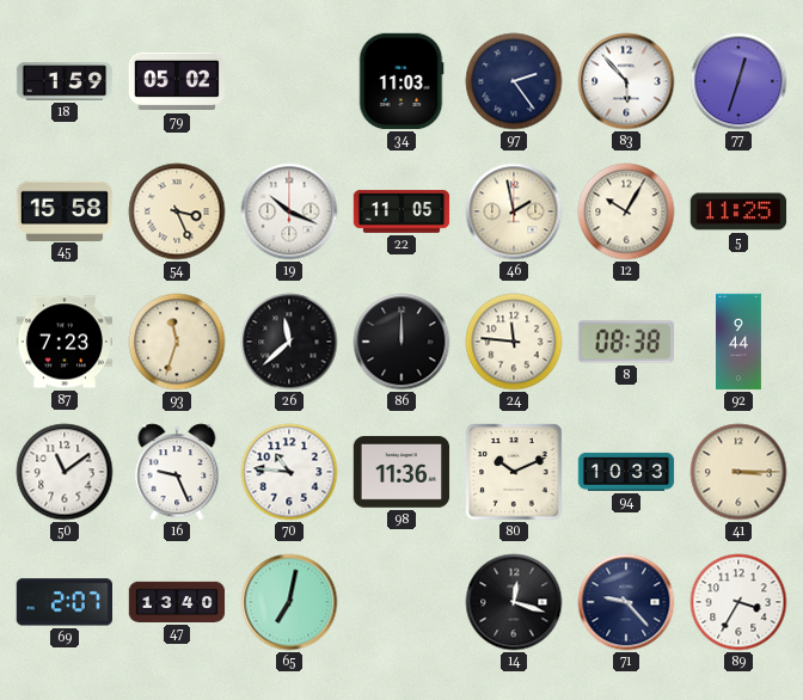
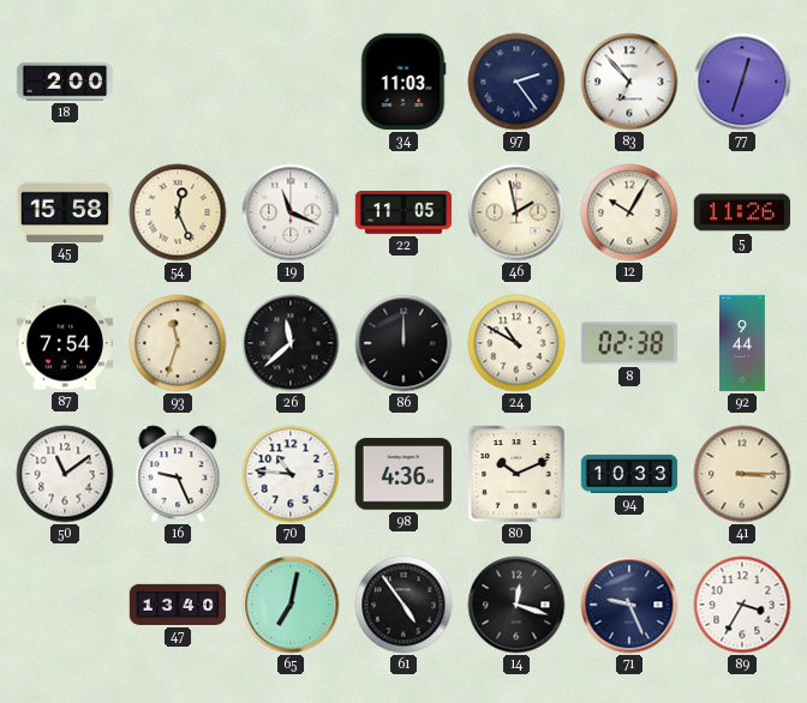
18: 1:59 -> 2:00
79: 05:02 -> none
83: 5:53 -> 6:53
54: 3:26 -> 12:26
19: 10:19 -> 11:19
5: 11:25 -> 11:26
87: 7:23 -> 7:54
24: 11:46 -> 10:50
8: 08:38 -> 02:38
98: 11:36 -> 4:36
69: 2:07 -> none
61: none -> 4:54
71: 9:23 -> 9:26
